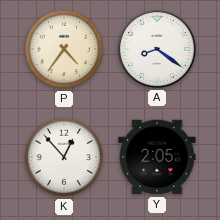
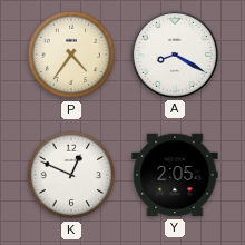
A: 8:21 -> 8:20
K: 12:53 -> 12:49
